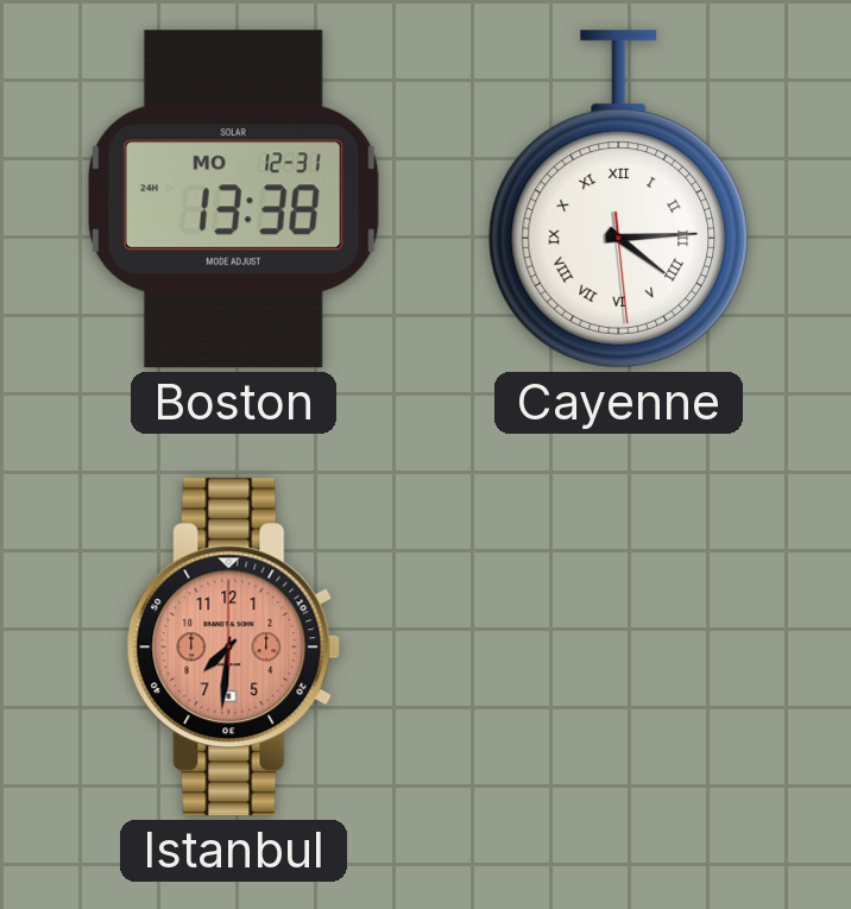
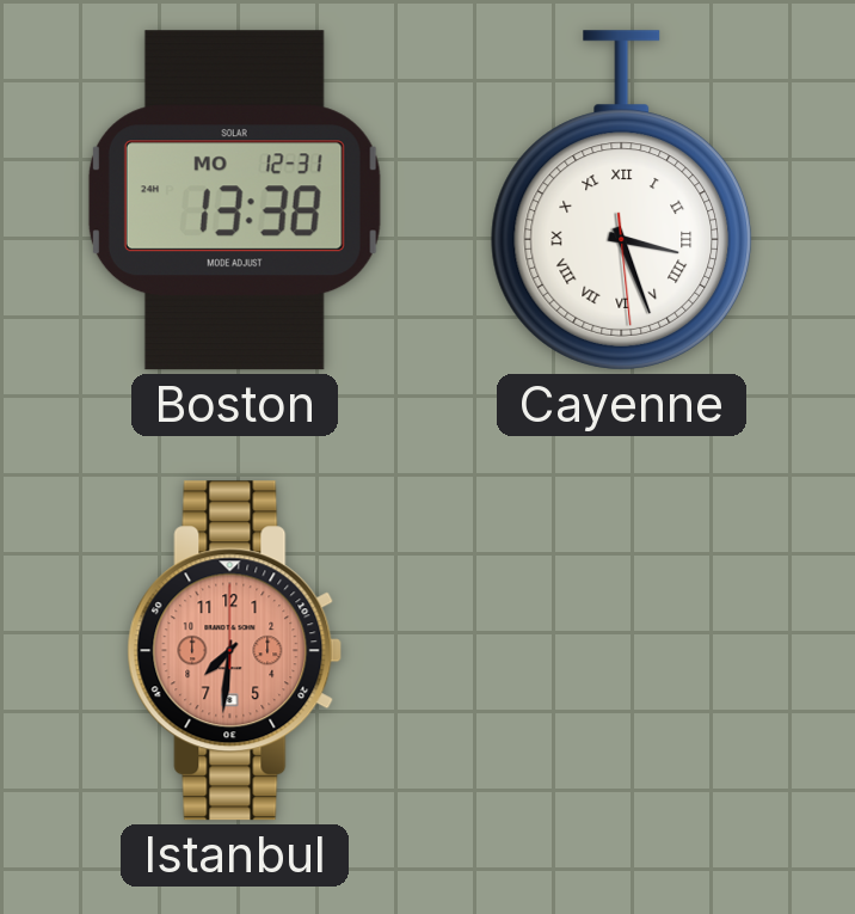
Cayenne: 4:14 -> 3:26
